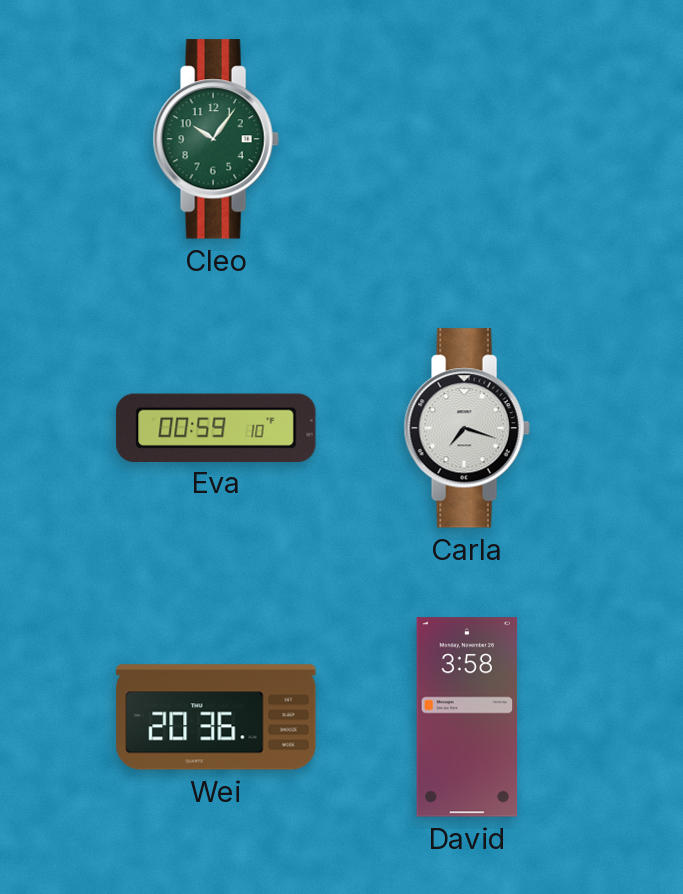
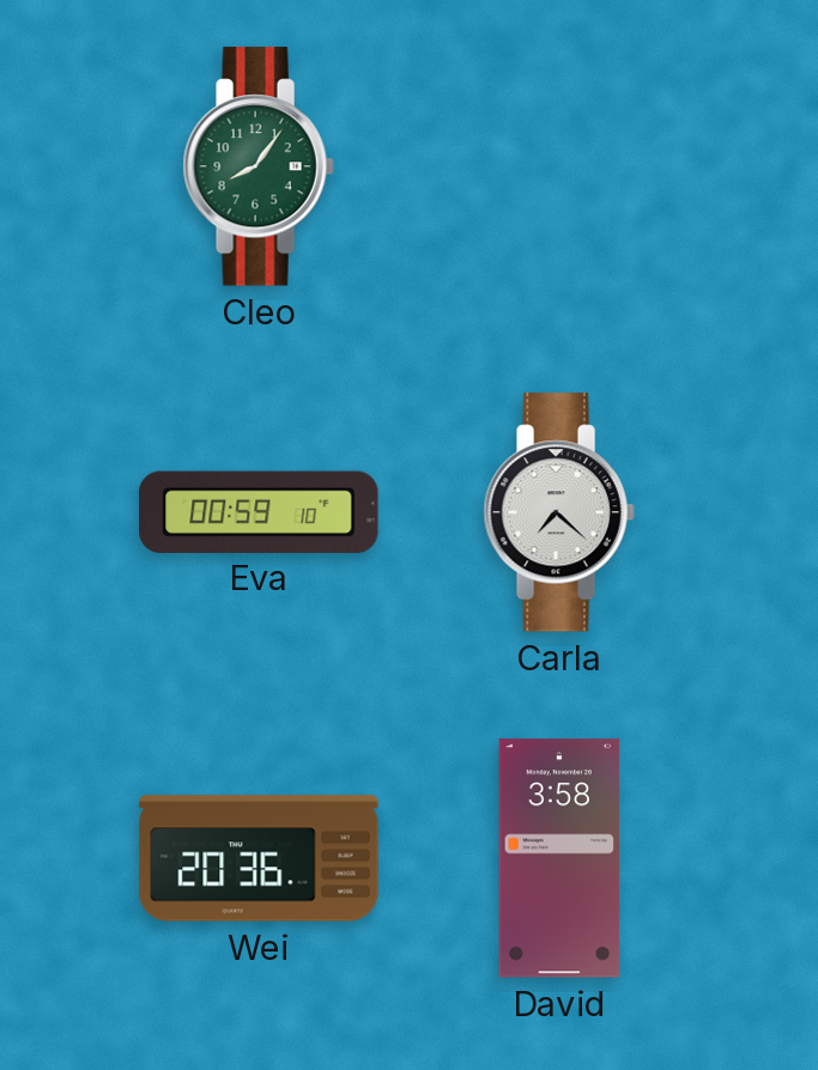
Cleo: 10:06 -> 8:06
Carla: 7:18 -> 7:22
